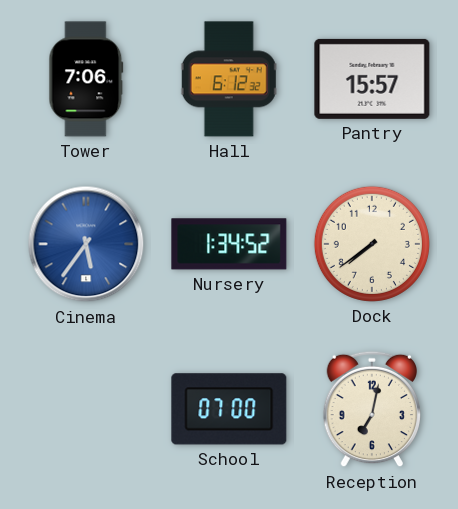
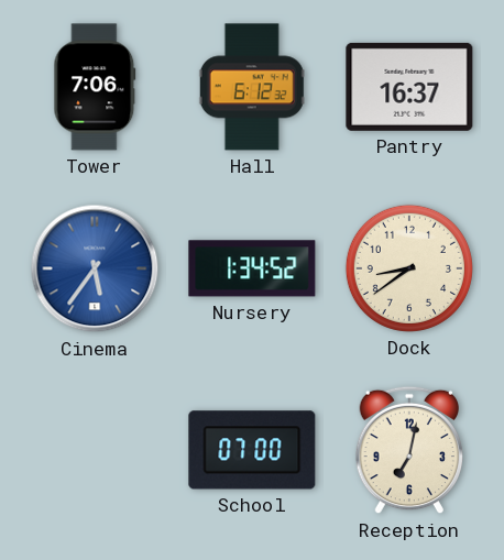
Pantry: 15:57 -> 16:37
Dock: 7:39 -> 8:39
